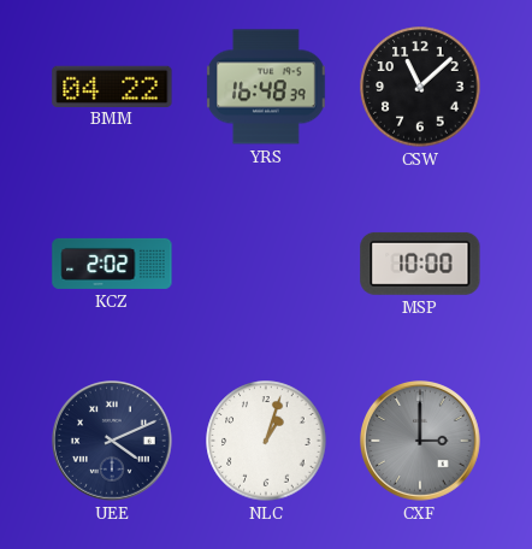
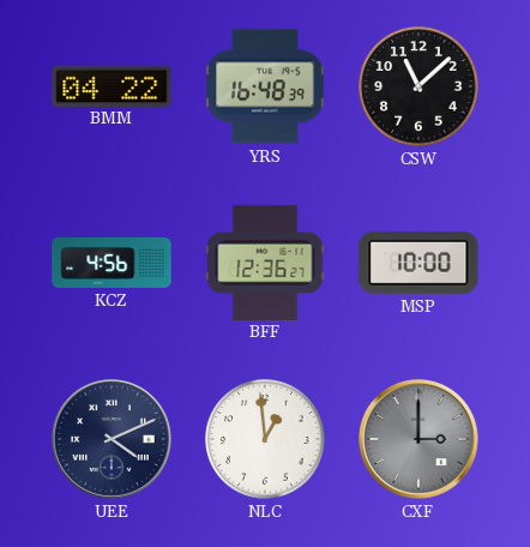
KCZ: 2:02 -> 4:56
BFF: none -> 12:36
NLC: 1:03 -> 12:59
